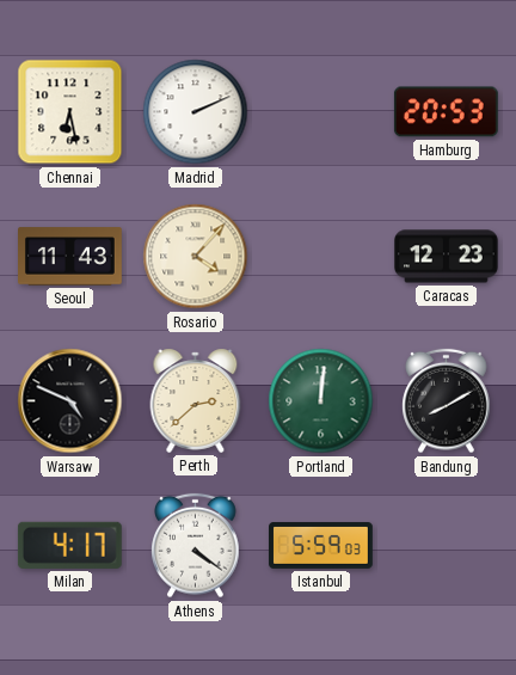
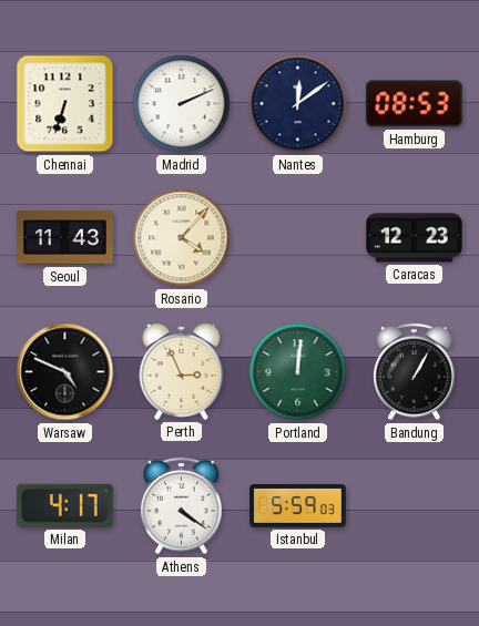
Chennai: 6:28 -> 6:33
Nantes: none -> 12:09
Hamburg: 20:53 -> 08:53
Perth: 2:38 -> 2:56
Bandung: 8:10 -> 1:05
